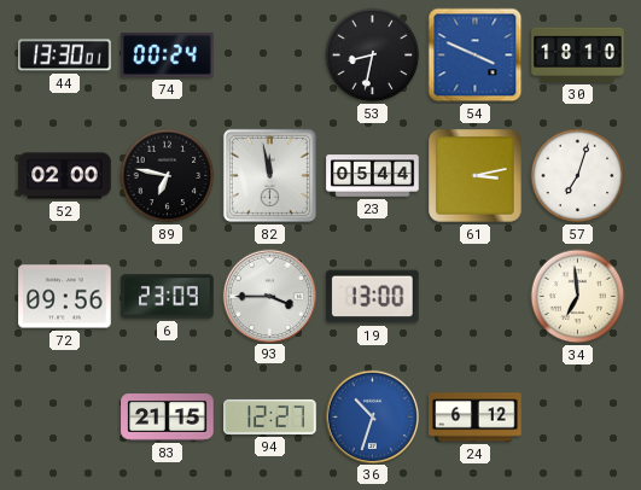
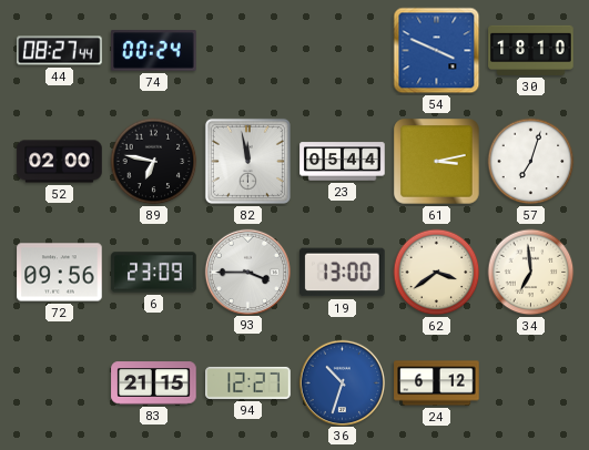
44: 13:30 -> 08:27
53: 8:32 -> none
62: none -> 3:39
